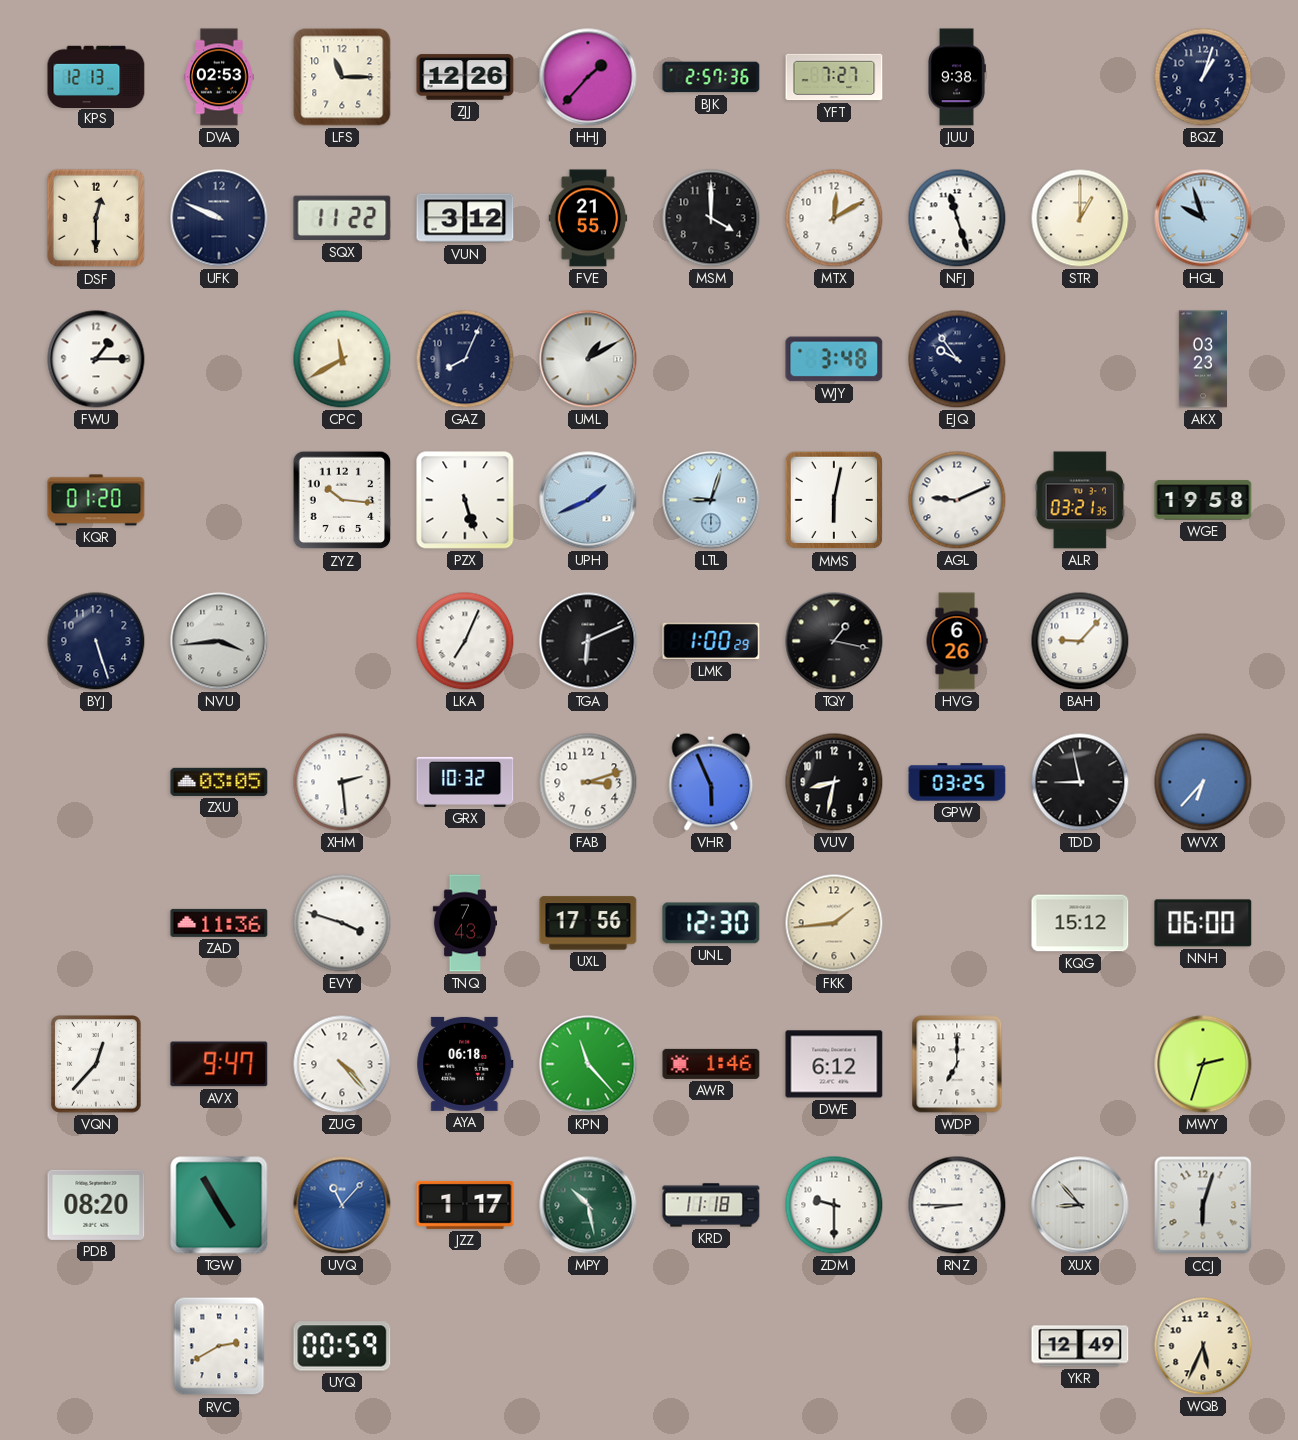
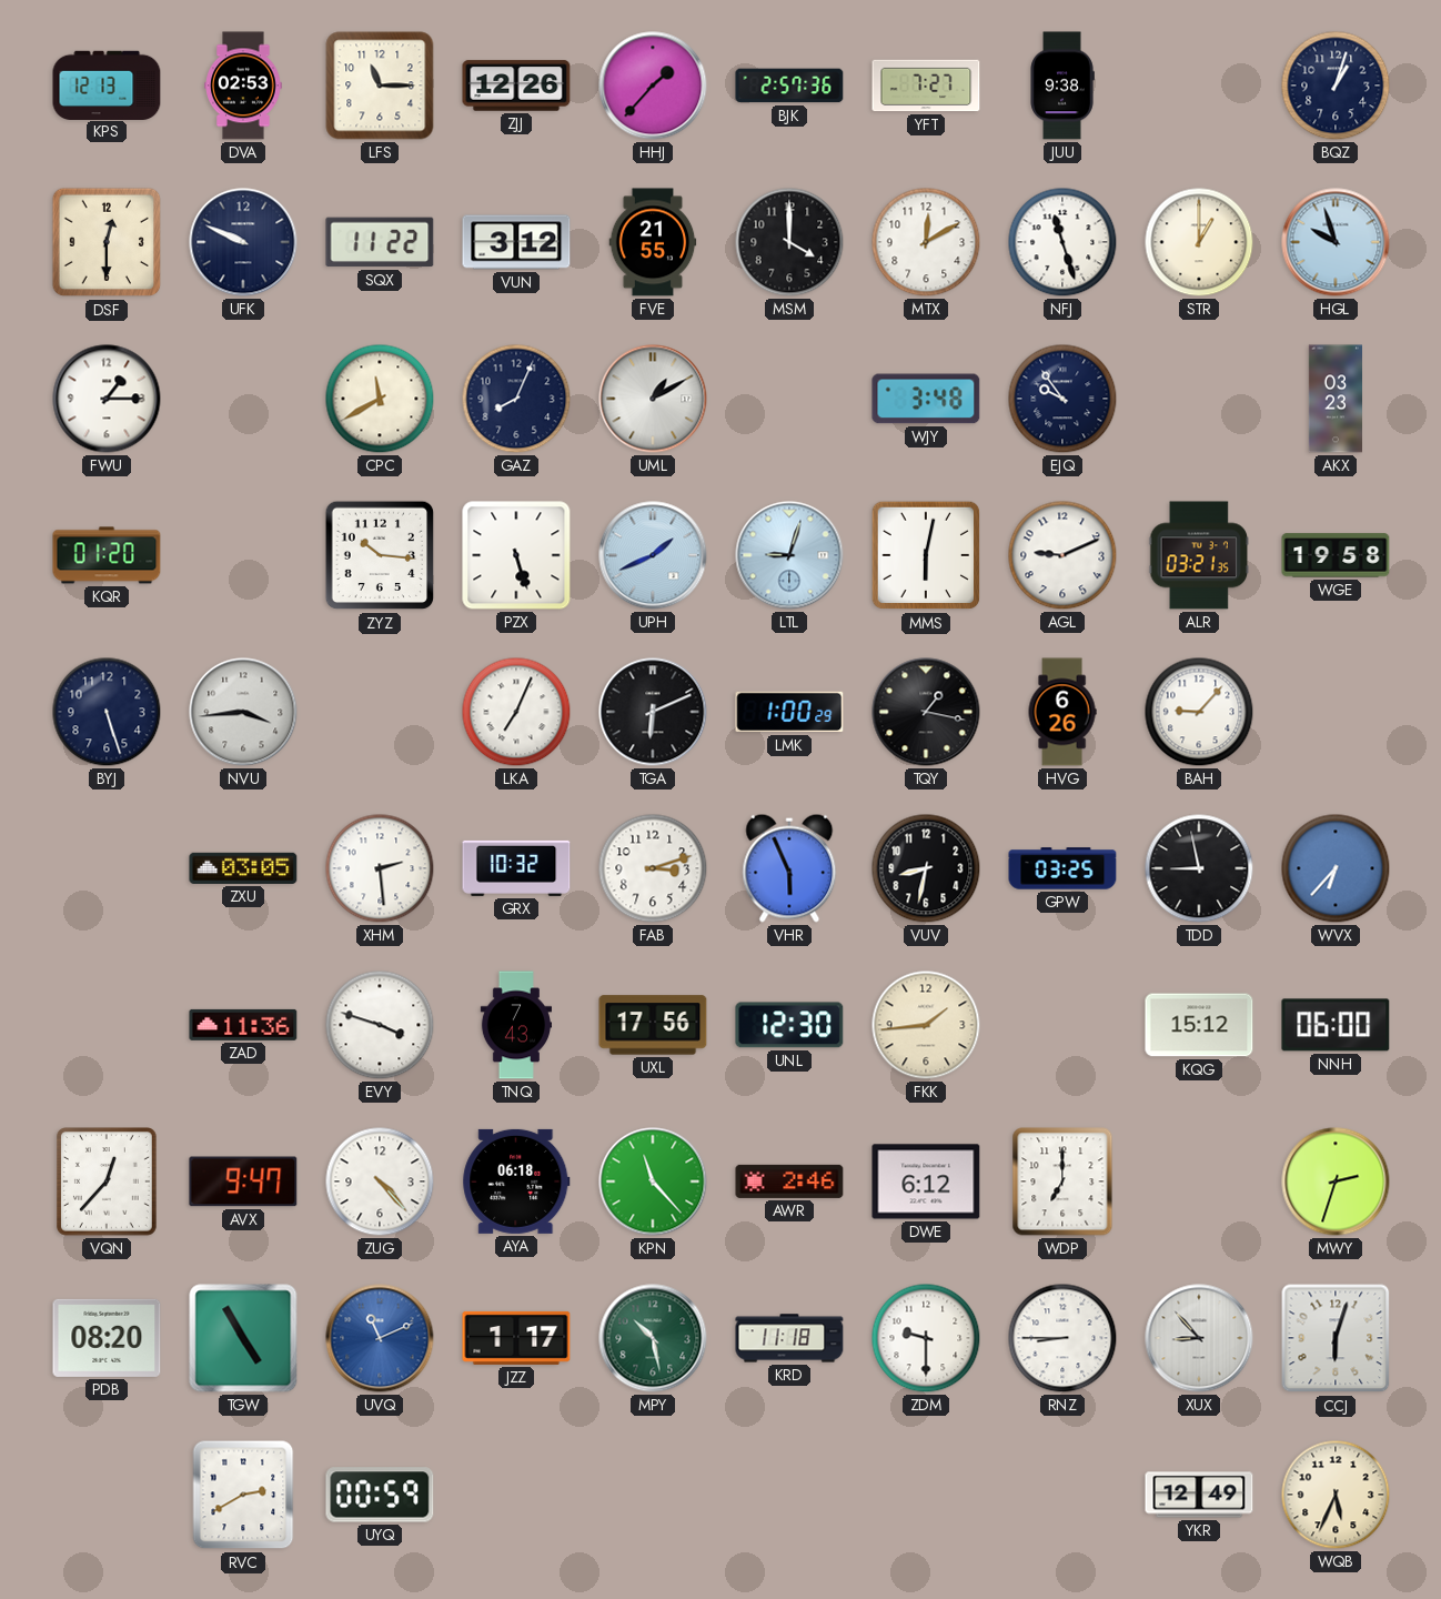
AWR: 1:46 -> 2:46
UVQ: 11:07 -> 11:11
